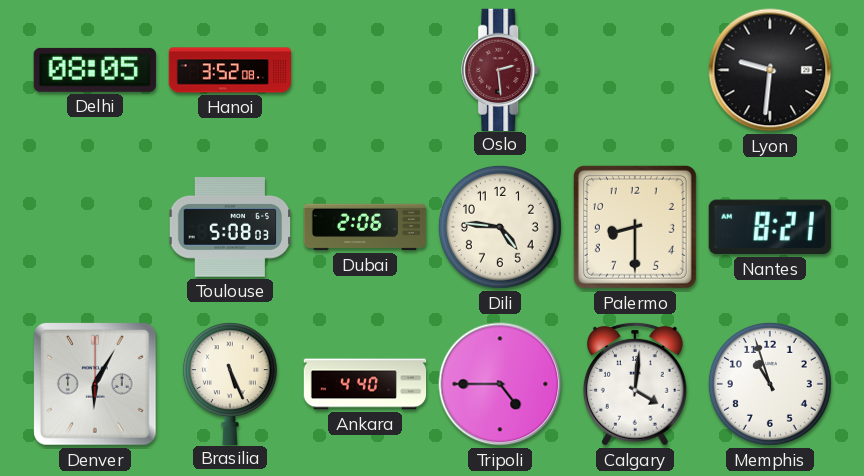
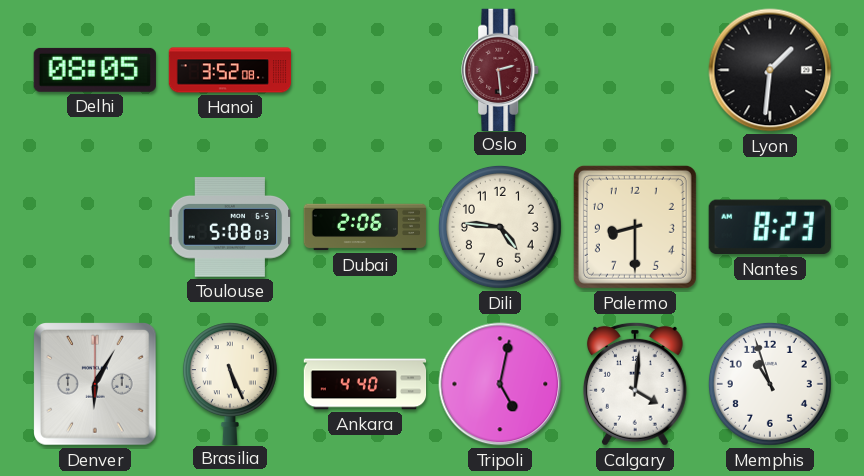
Lyon: 9:31 -> 1:31
Nantes: 8:21 -> 8:23
Tripoli: 4:45 -> 5:02
